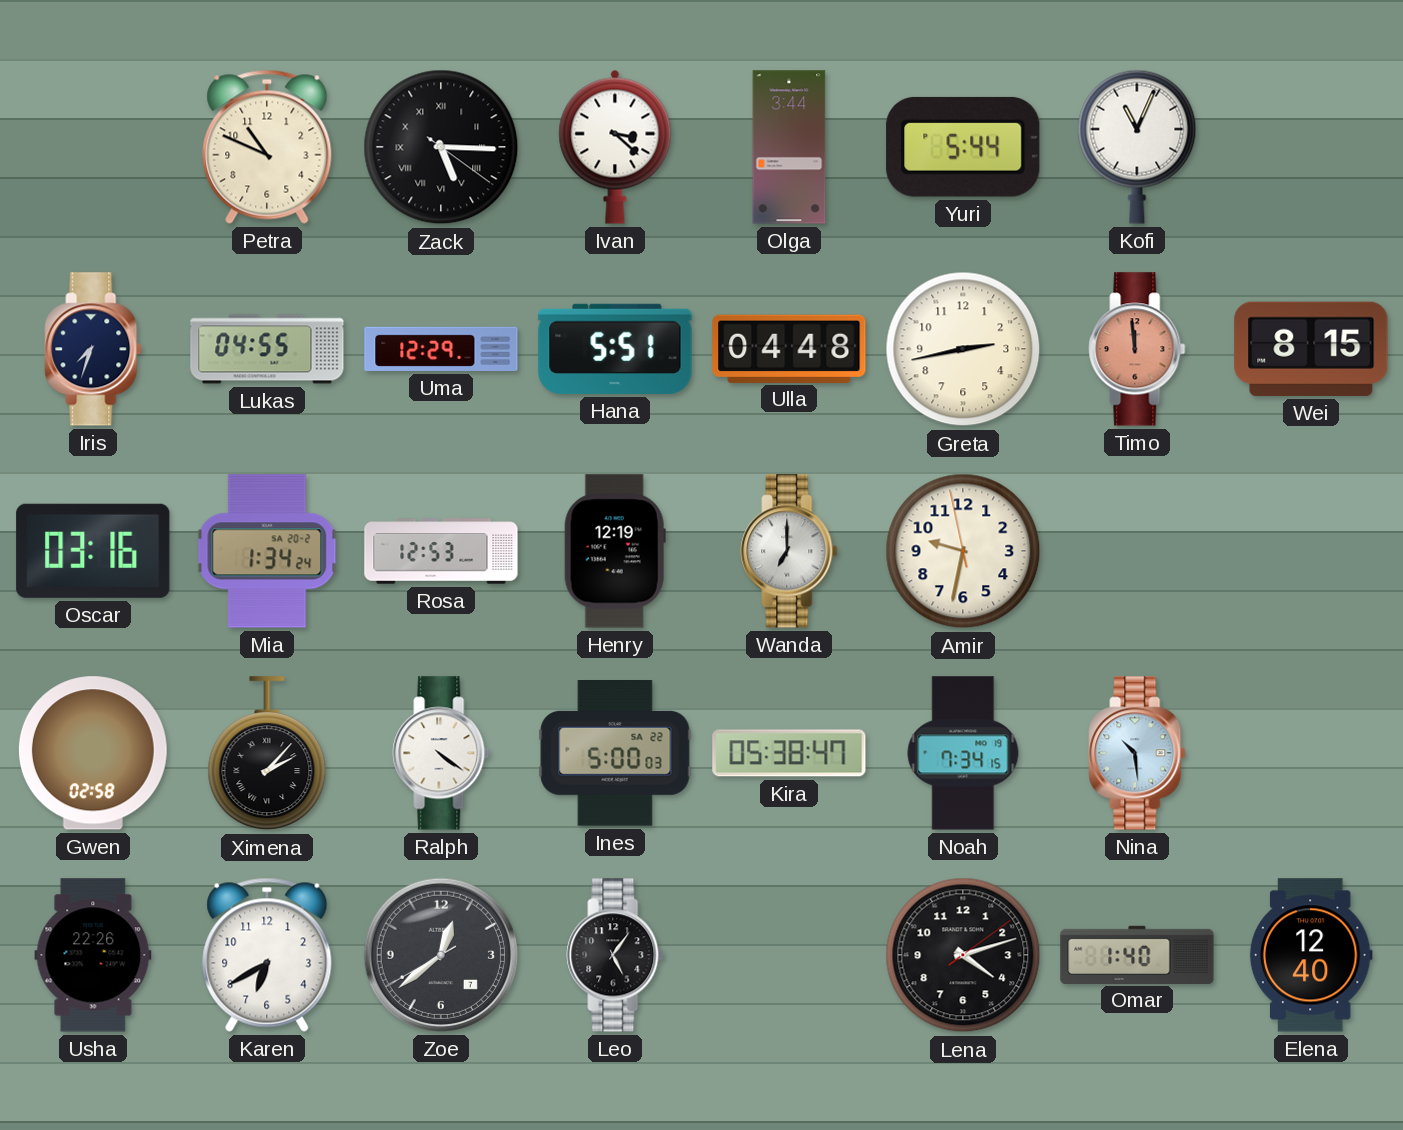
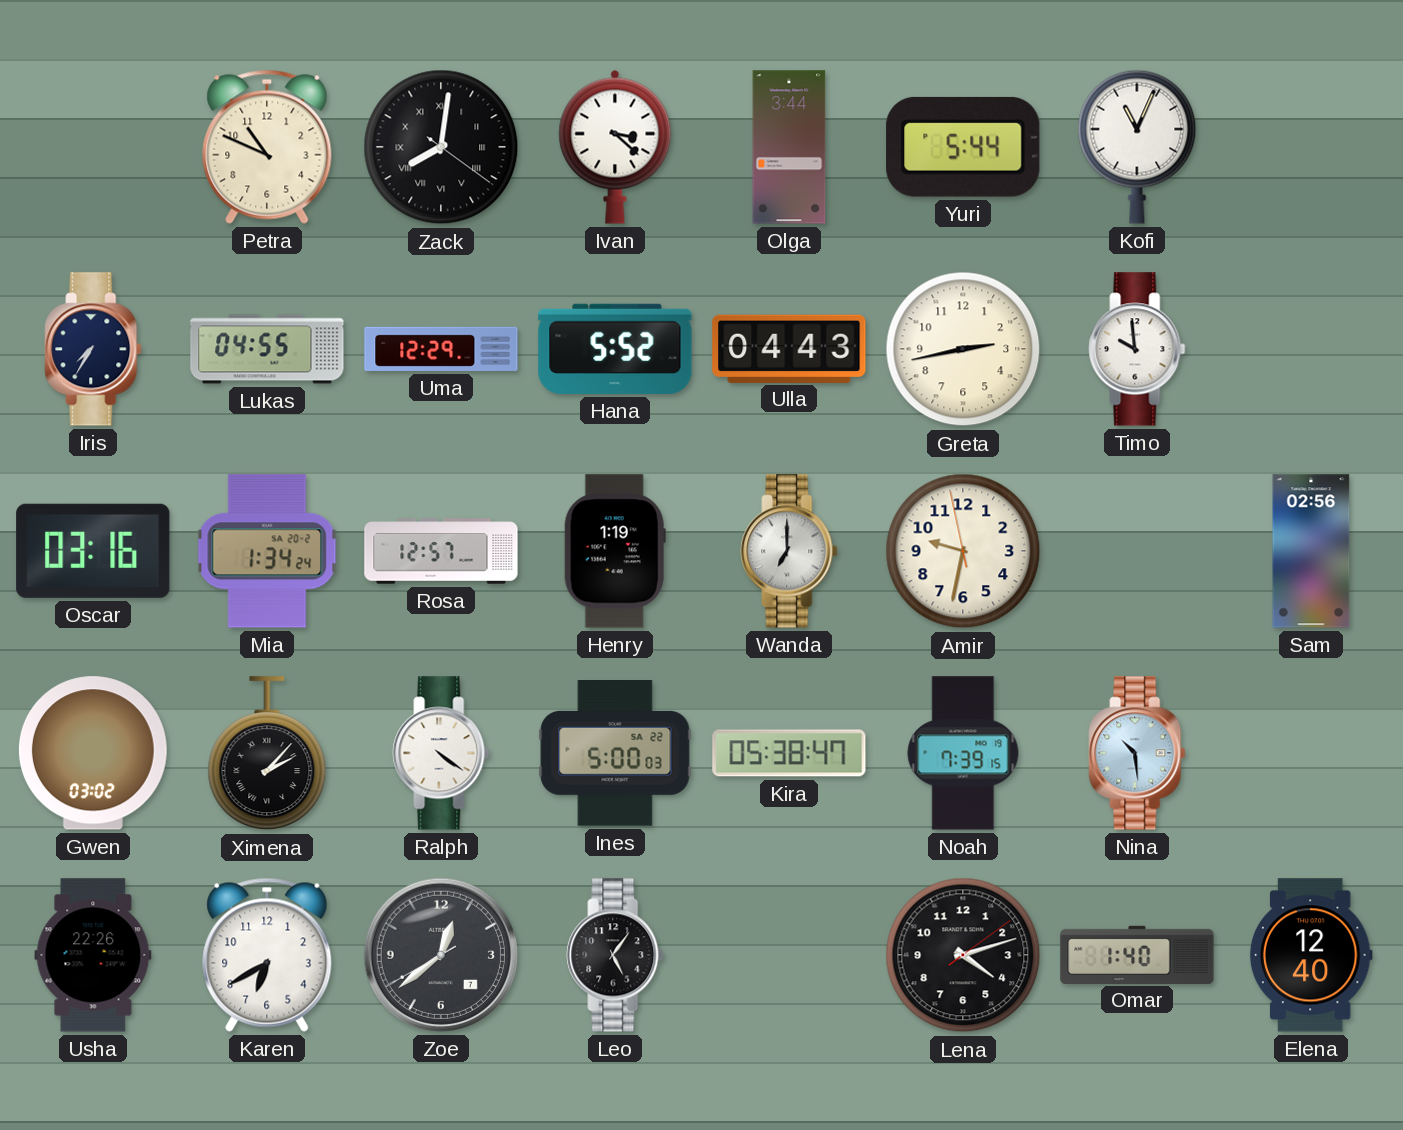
Zack: 5:15 -> 8:01
Iris: 7:33 -> 7:35
Hana: 5:51 -> 5:52
Ulla: 04:48 -> 04:43
Timo: 11:59 -> 9:59
Timo dial: salmon -> white
Wei: 8:15 -> none
Rosa: 12:53 -> 12:57
Henry: 12:19 -> 1:19
Sam: none -> 02:56
Gwen: 02:58 -> 03:02
Noah: 7:34 -> 7:39
